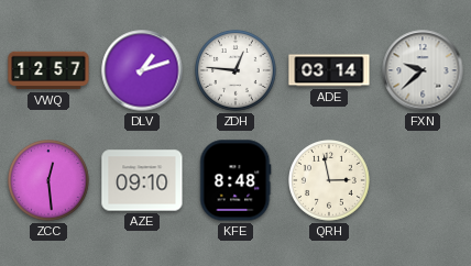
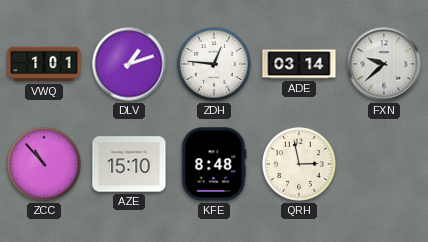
VWQ: 12:57 -> 1:01
ZCC: 12:29 -> 10:53
AZE: 09:10 -> 15:10
